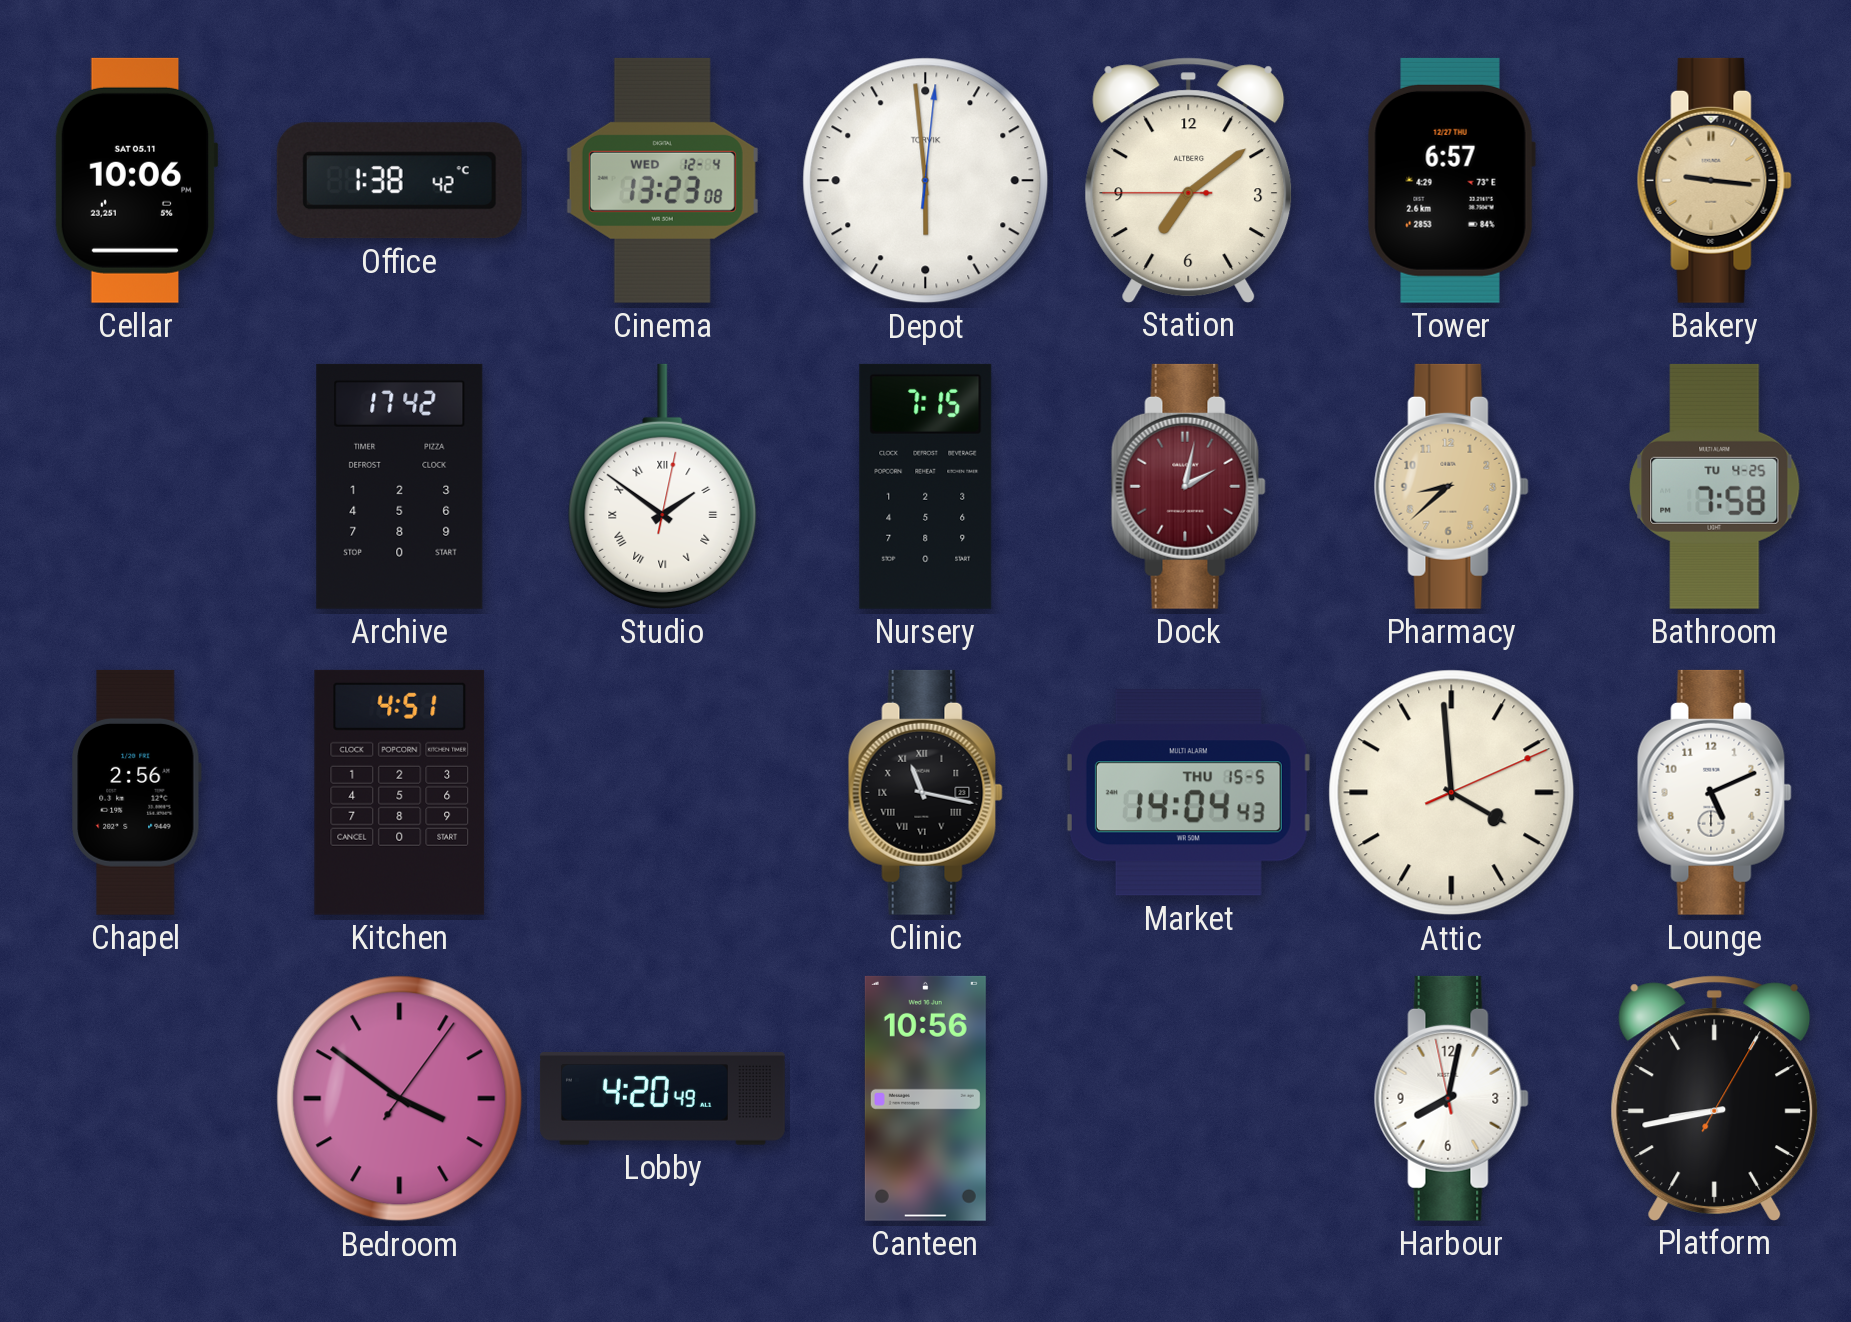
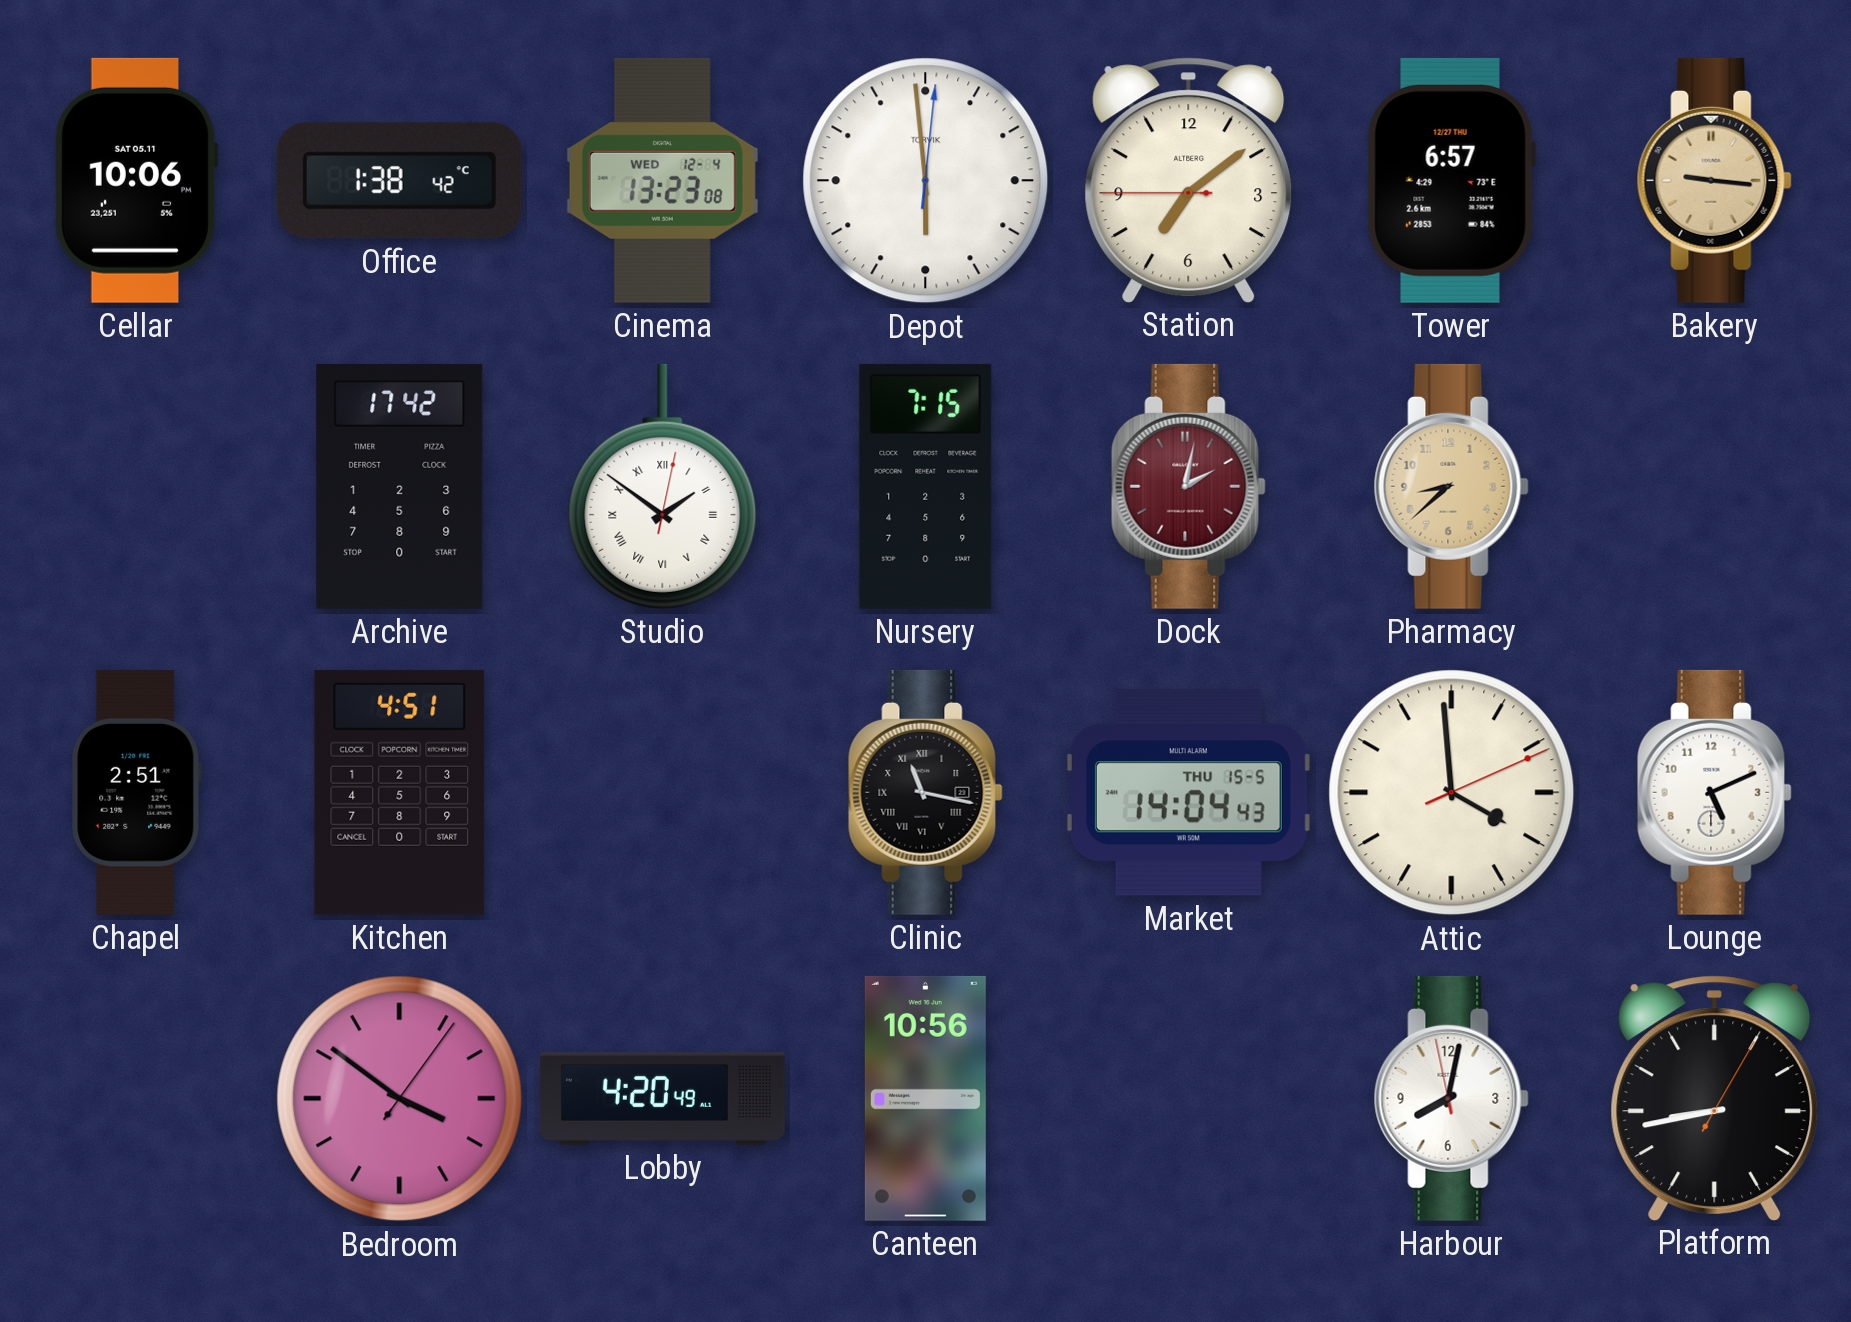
Bathroom: 7:58 -> none
Chapel: 2:56 -> 2:51
